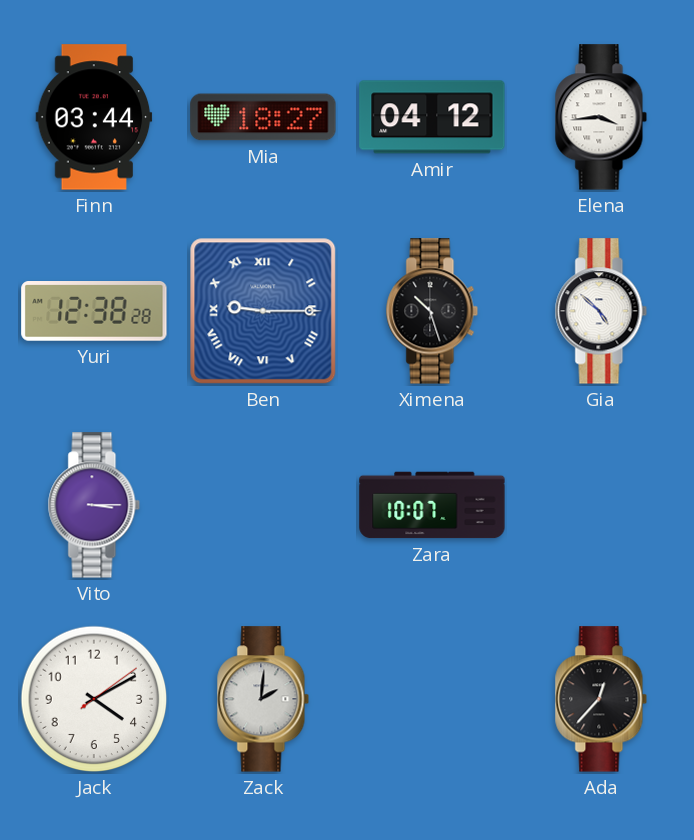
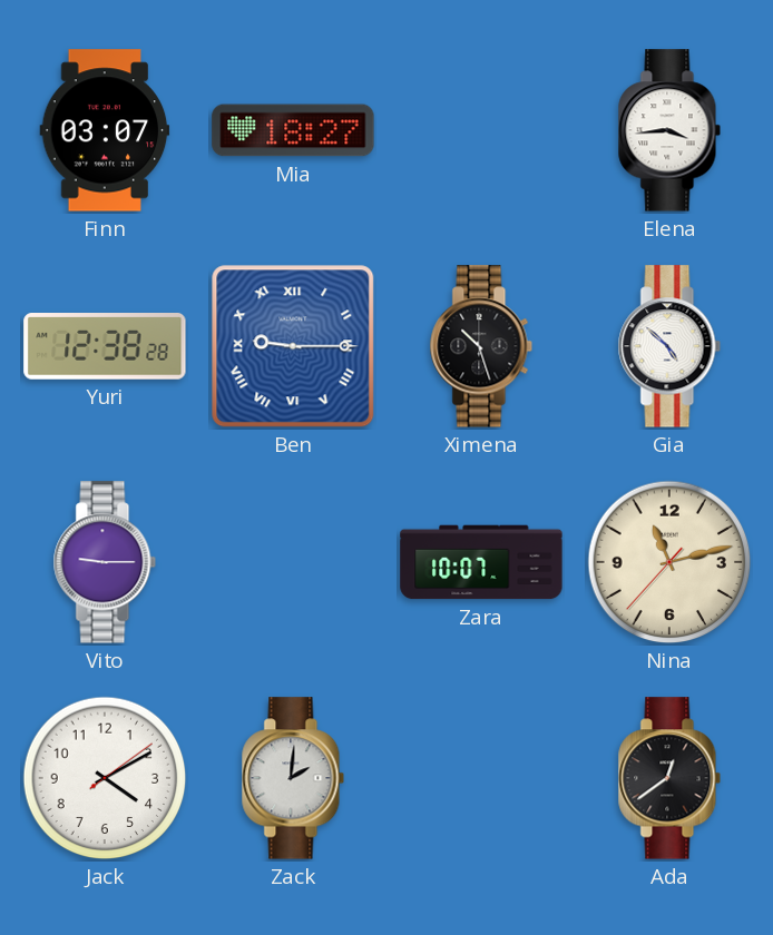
Finn: 03:44 -> 03:07
Amir: 04:12 -> none
Vito: 3:15 -> 9:15
Nina: none -> 11:12
Ada: 12:37 -> 12:39
